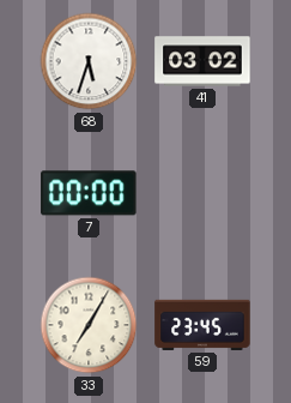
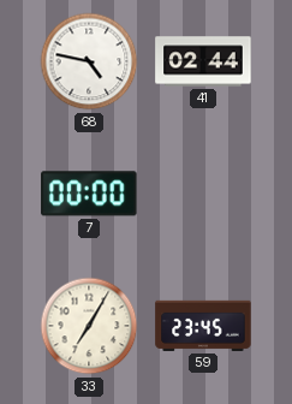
68: 5:33 -> 4:47
41: 03:02 -> 02:44
